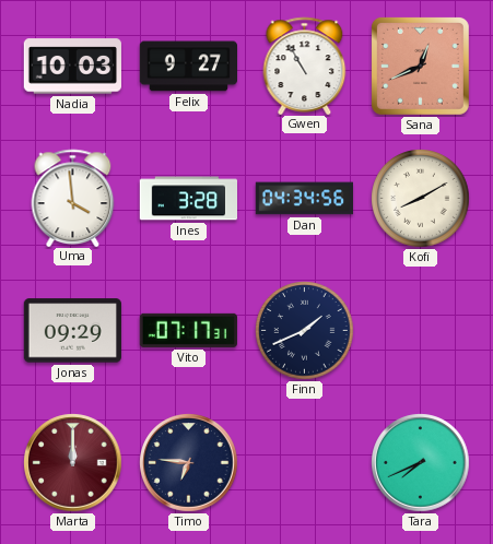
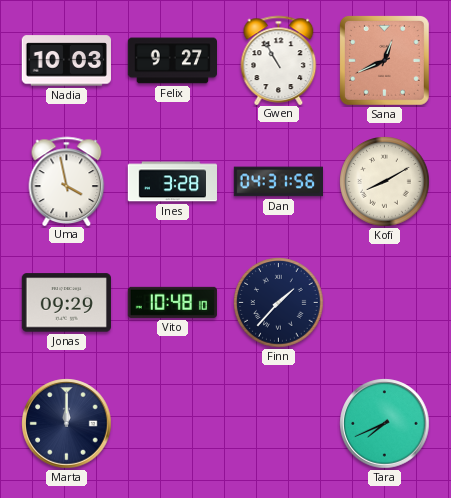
Uma: 3:59 -> 3:58
Dan: 04:34 -> 04:31
Vito: 07:17 -> 10:48
Finn: 1:41 -> 1:37
Marta dial: burgundy -> navy
Timo: 6:46 -> none
